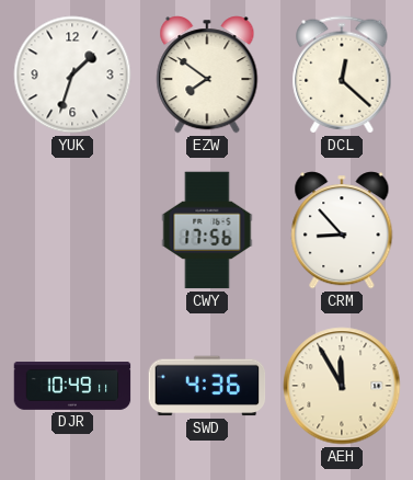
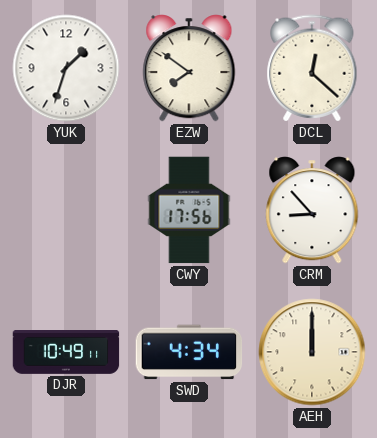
SWD: 4:36 -> 4:34
AEH: 11:55 -> 12:00
